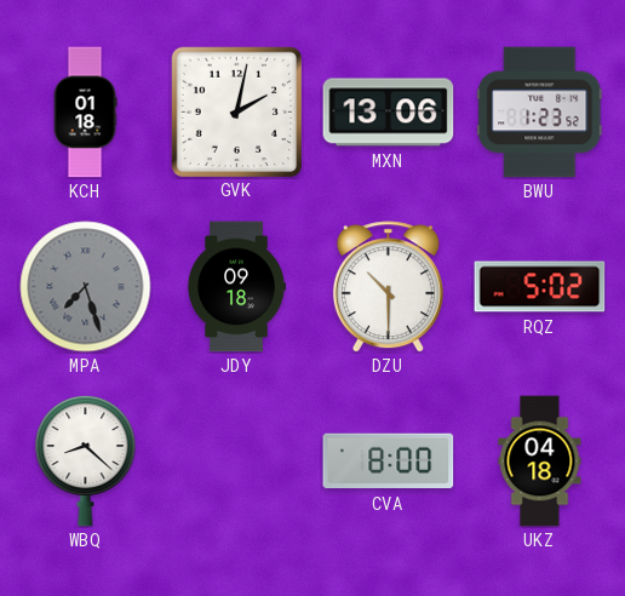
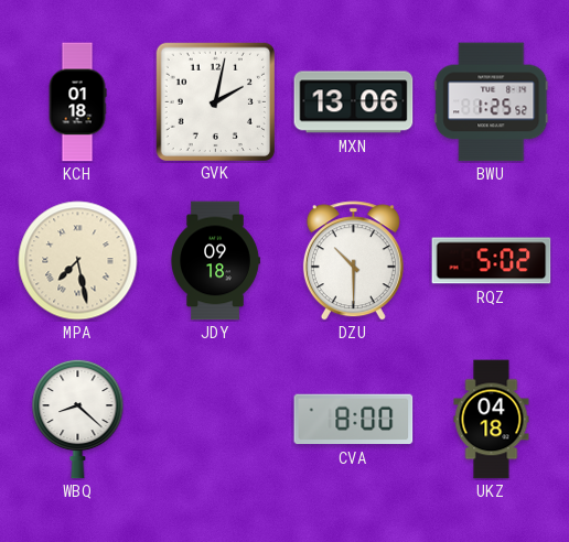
BWU: 1:23 -> 1:25
MPA: 7:27 -> 7:28
MPA dial: grey -> cream
